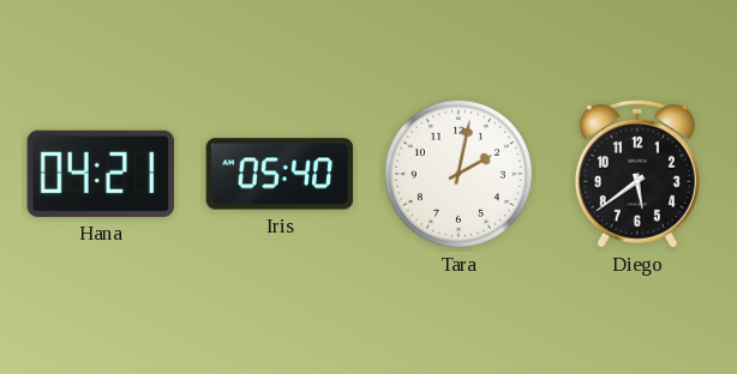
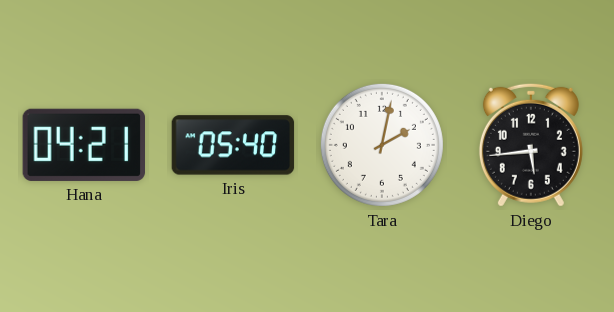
Diego: 5:39 -> 5:44
